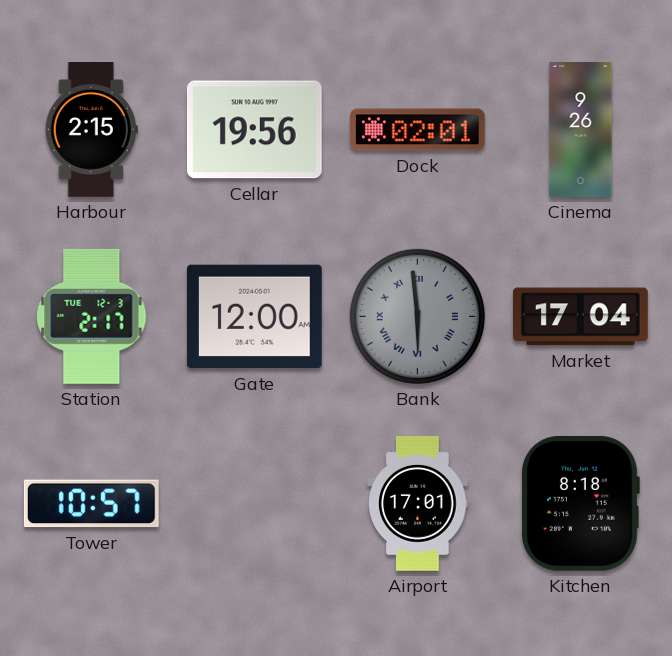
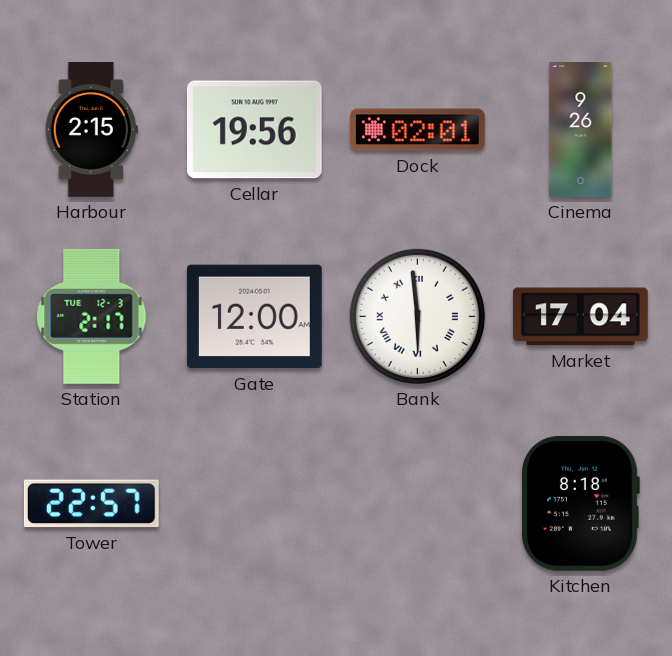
Bank dial: grey -> white
Tower: 10:57 -> 22:57
Airport: 17:01 -> none
